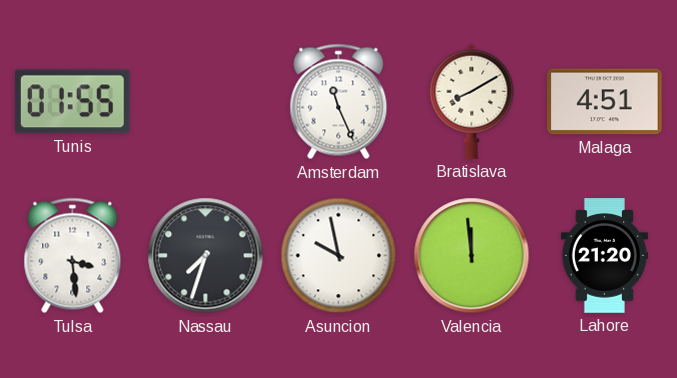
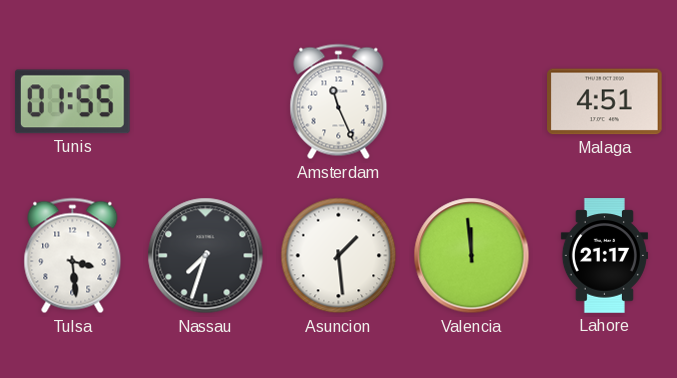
Bratislava: 8:10 -> none
Asuncion: 9:58 -> 1:29
Lahore: 21:20 -> 21:17
